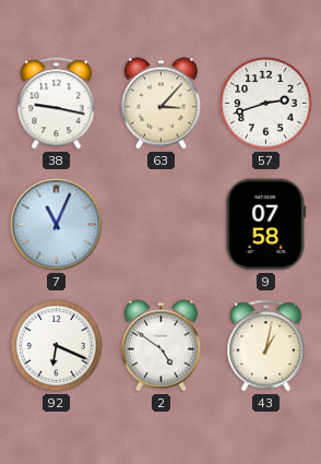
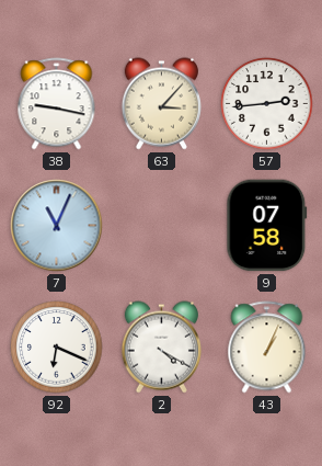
57: 2:42 -> 2:44
2: 4:51 -> 4:20
43: 1:02 -> 1:04
